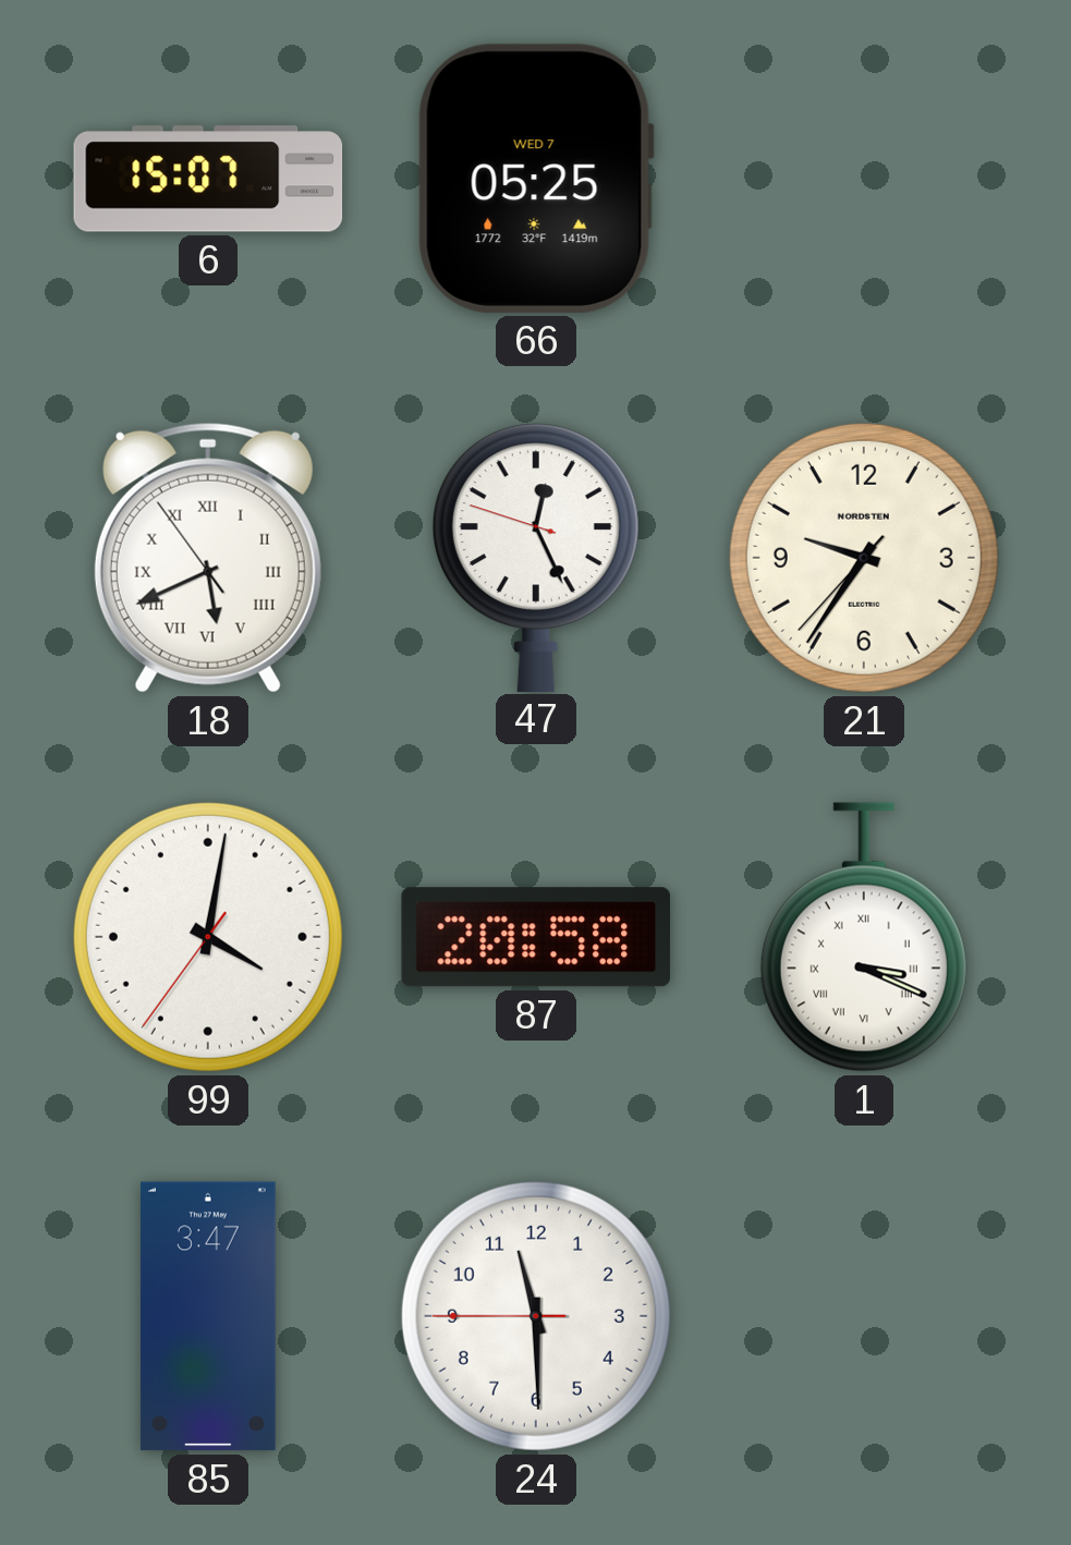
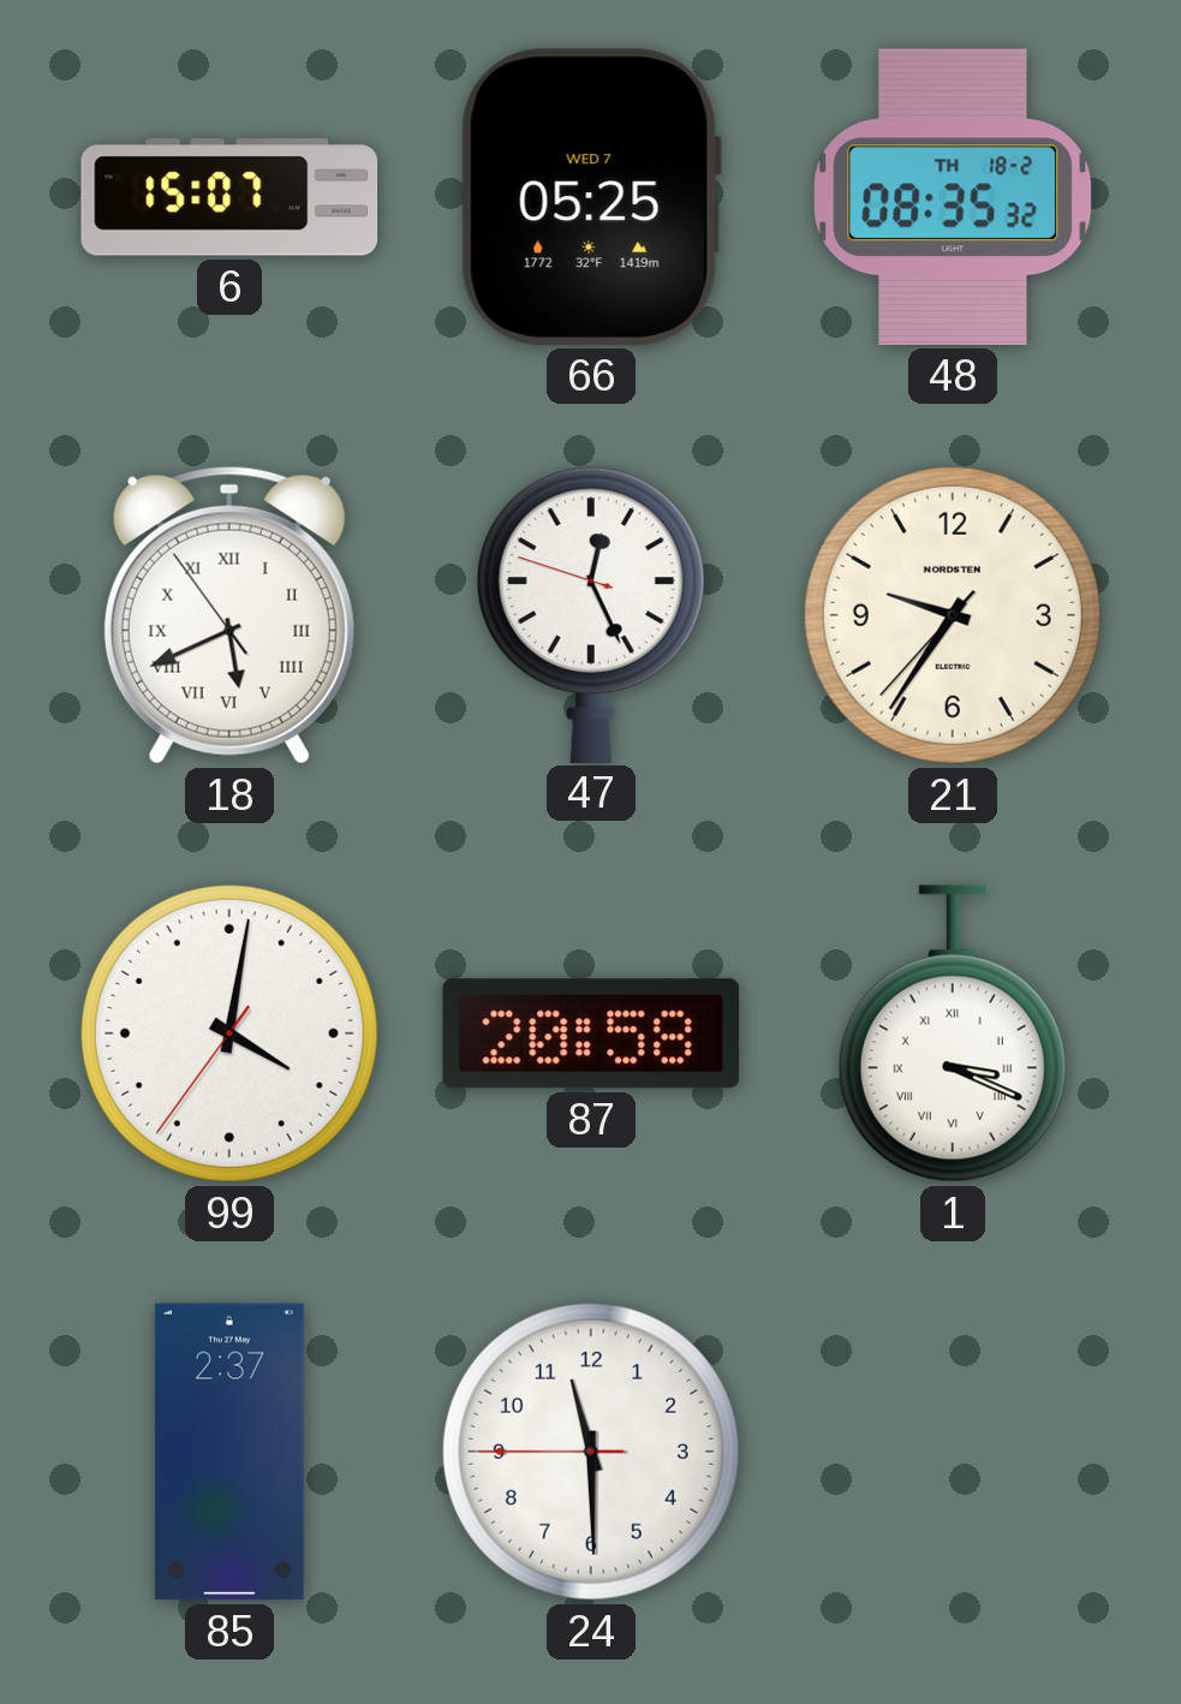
48: none -> 08:35
85: 3:47 -> 2:37
